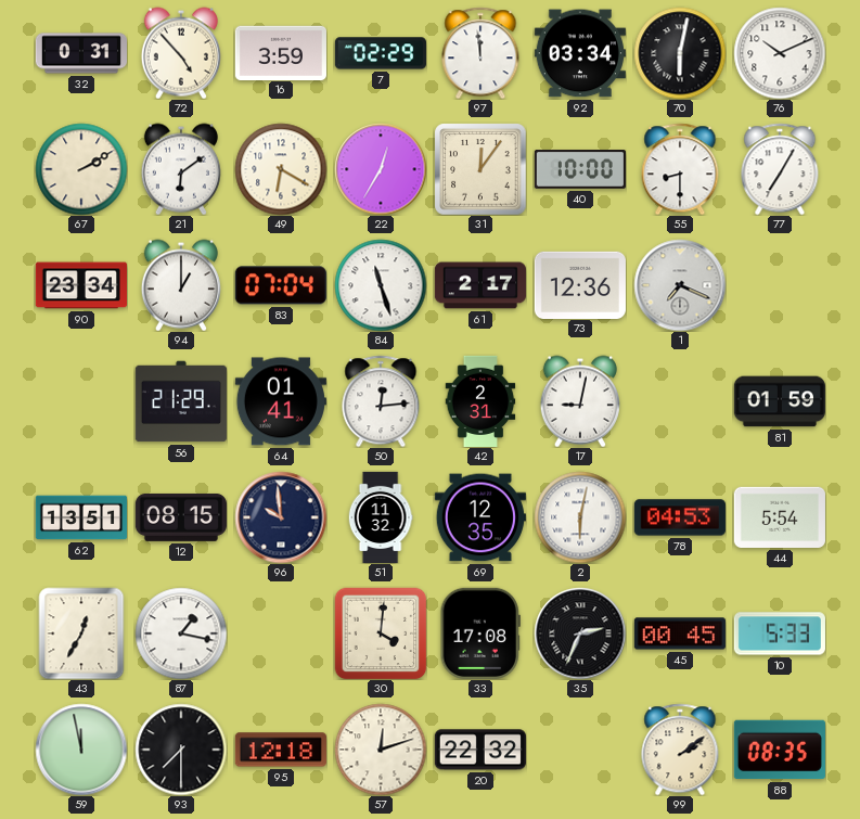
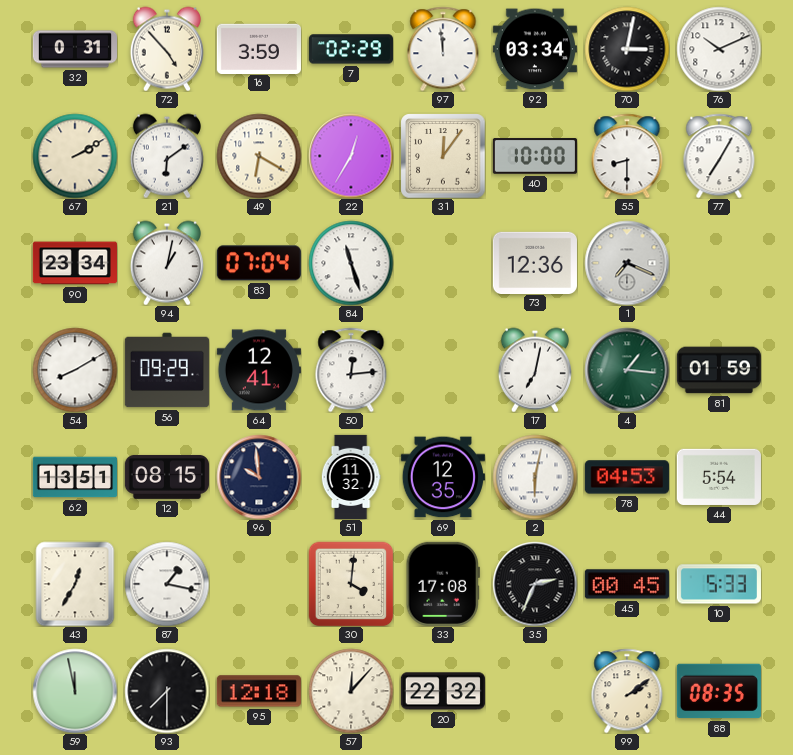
70: 6:02 -> 3:02
94: 1:00 -> 1:02
61: 2:17 -> none
54: none -> 8:10
56: 21:29 -> 09:29
64: 01:41 -> 12:41
42: 2:31 -> none
17: 9:02 -> 7:02
4: none -> 1:16
57: 12:12 -> 12:07
